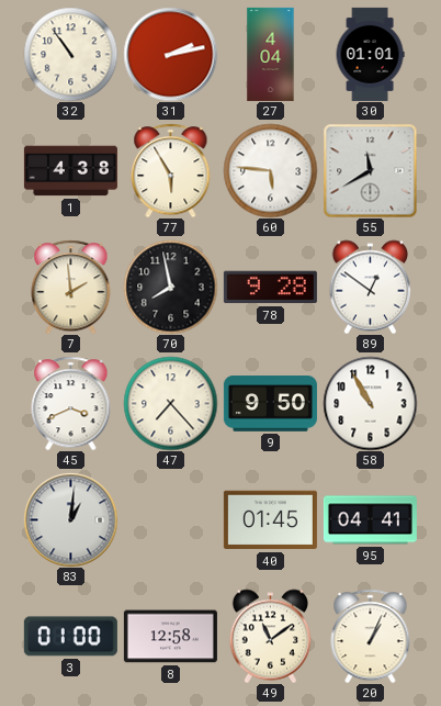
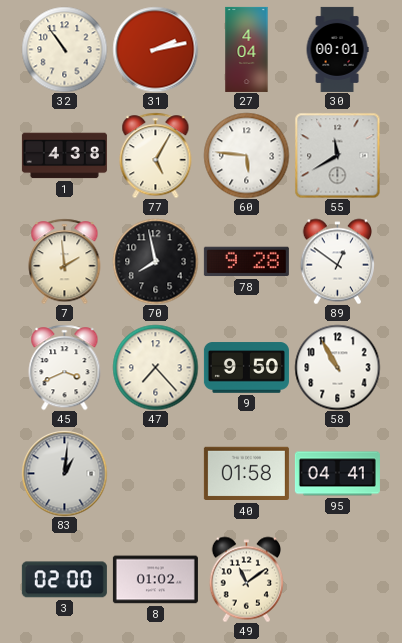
30: 01:01 -> 00:01
77: 5:55 -> 5:05
40: 01:45 -> 01:58
3: 01:00 -> 02:00
8: 12:58 -> 01:02
20: 1:04 -> none
